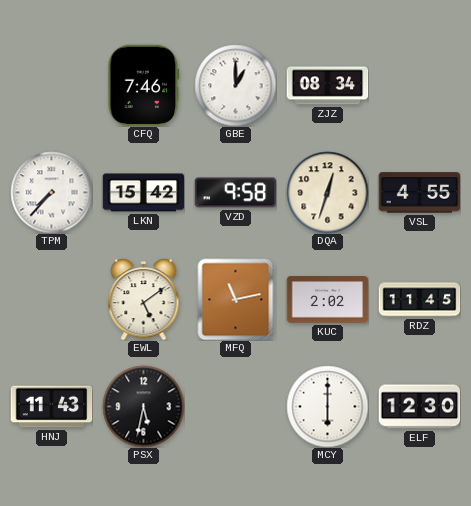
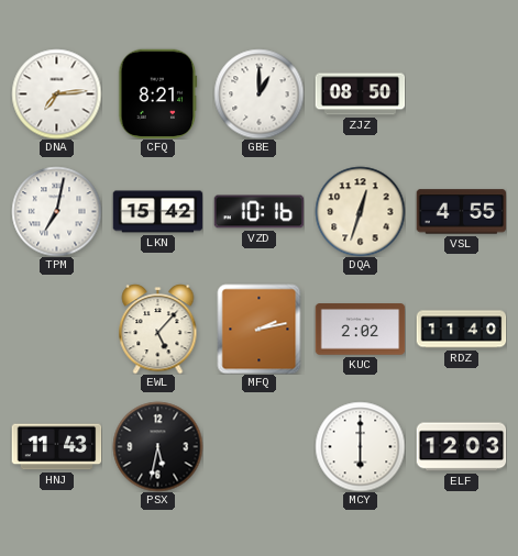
DNA: none -> 7:14
CFQ: 7:46 -> 8:21
ZJZ: 08:34 -> 08:50
TPM: 7:37 -> 7:02
VZD: 9:58 -> 10:16
EWL: 5:09 -> 5:07
MFQ: 11:13 -> 2:13
RDZ: 11:45 -> 11:40
ELF: 12:30 -> 12:03
